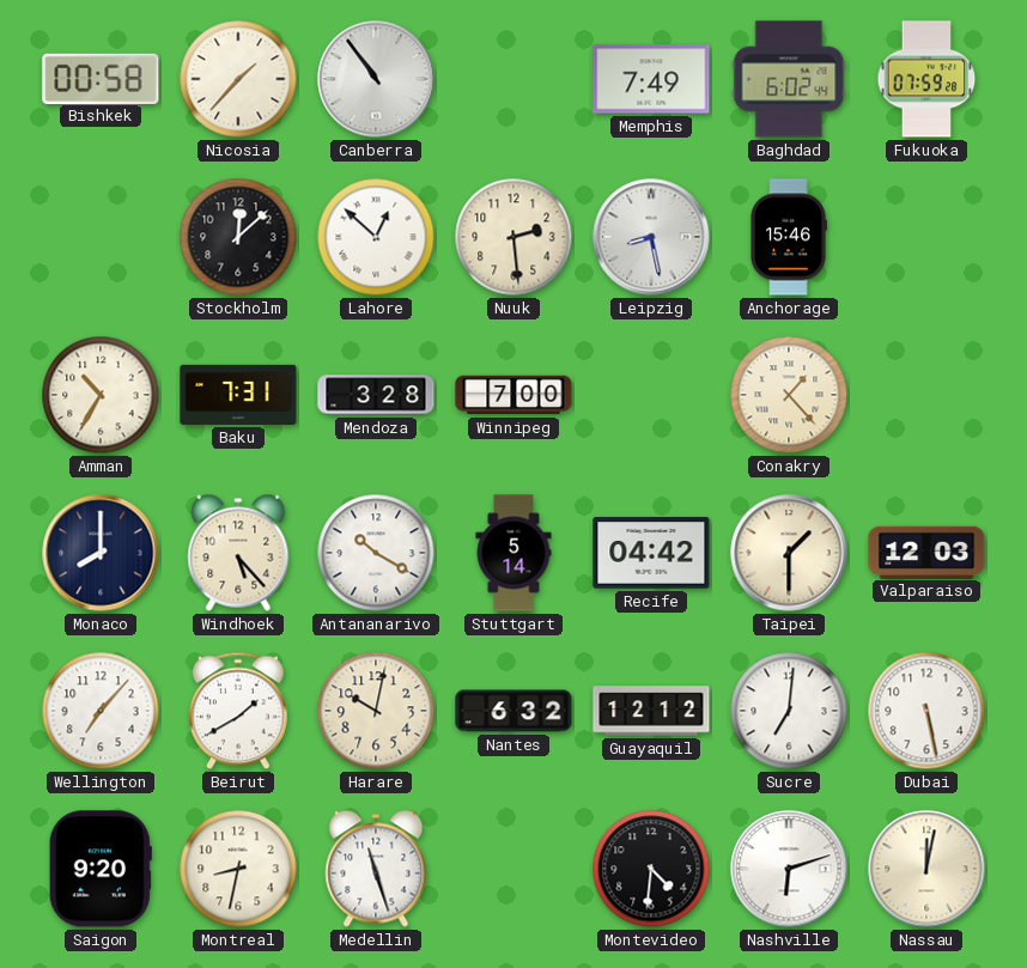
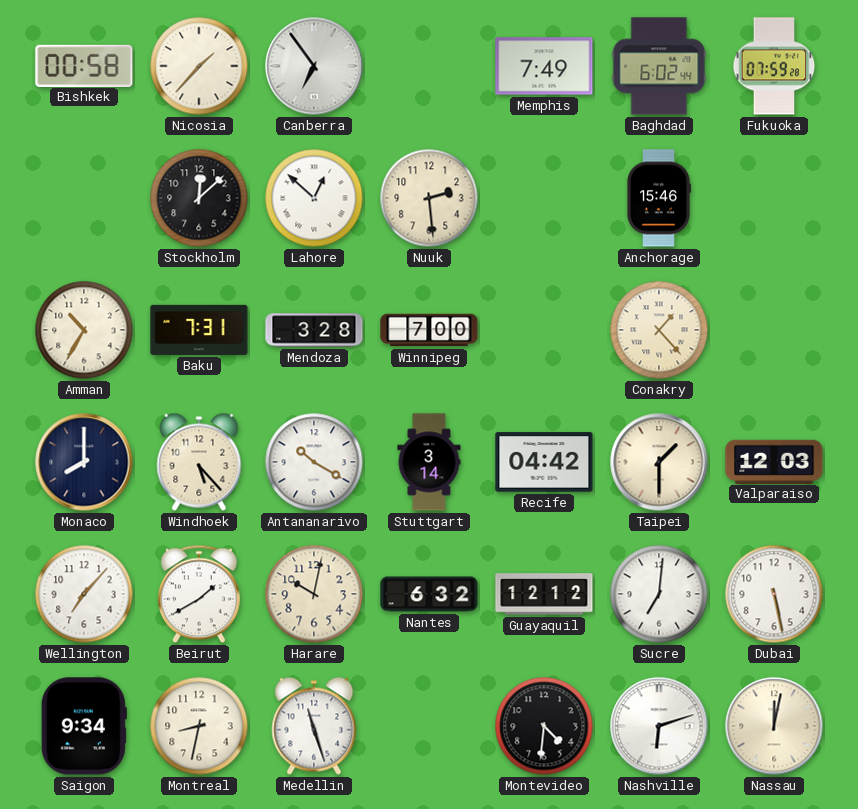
Canberra: 10:54 -> 6:54
Leipzig: 8:28 -> none
Stuttgart: 5:14 -> 3:14
Saigon: 9:20 -> 9:34
